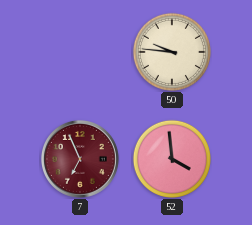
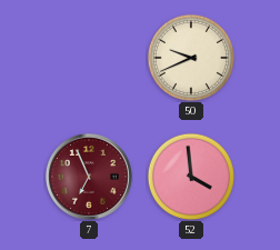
50: 9:46 -> 9:41
